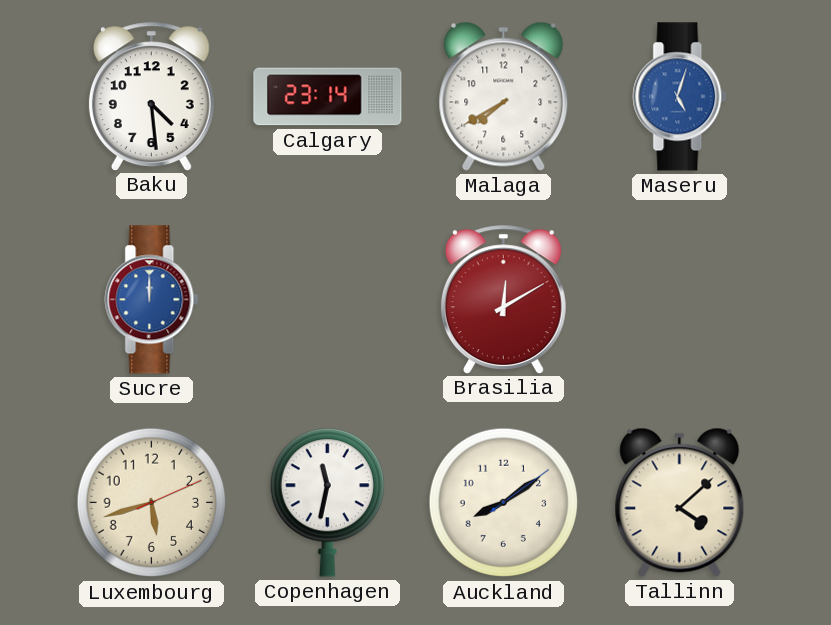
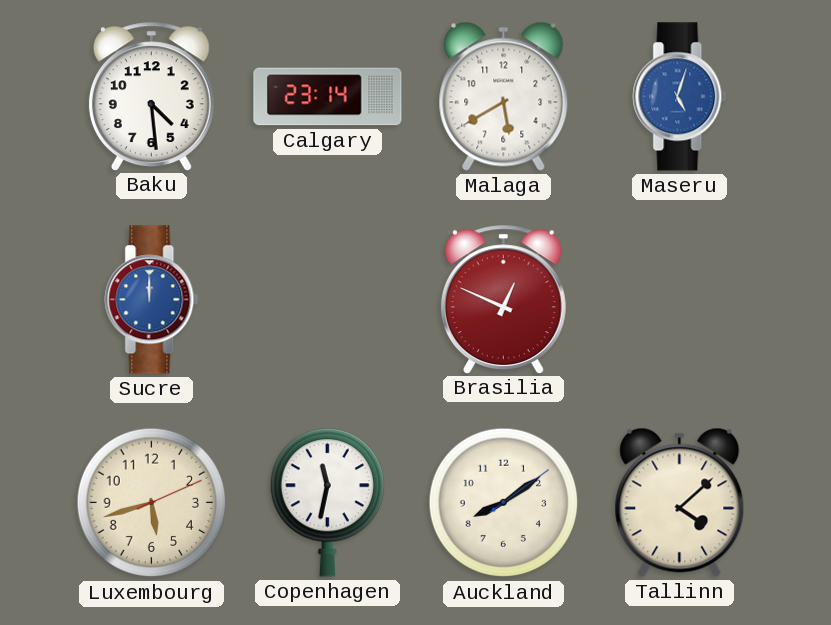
Malaga: 7:40 -> 5:40
Brasilia: 12:10 -> 12:49
